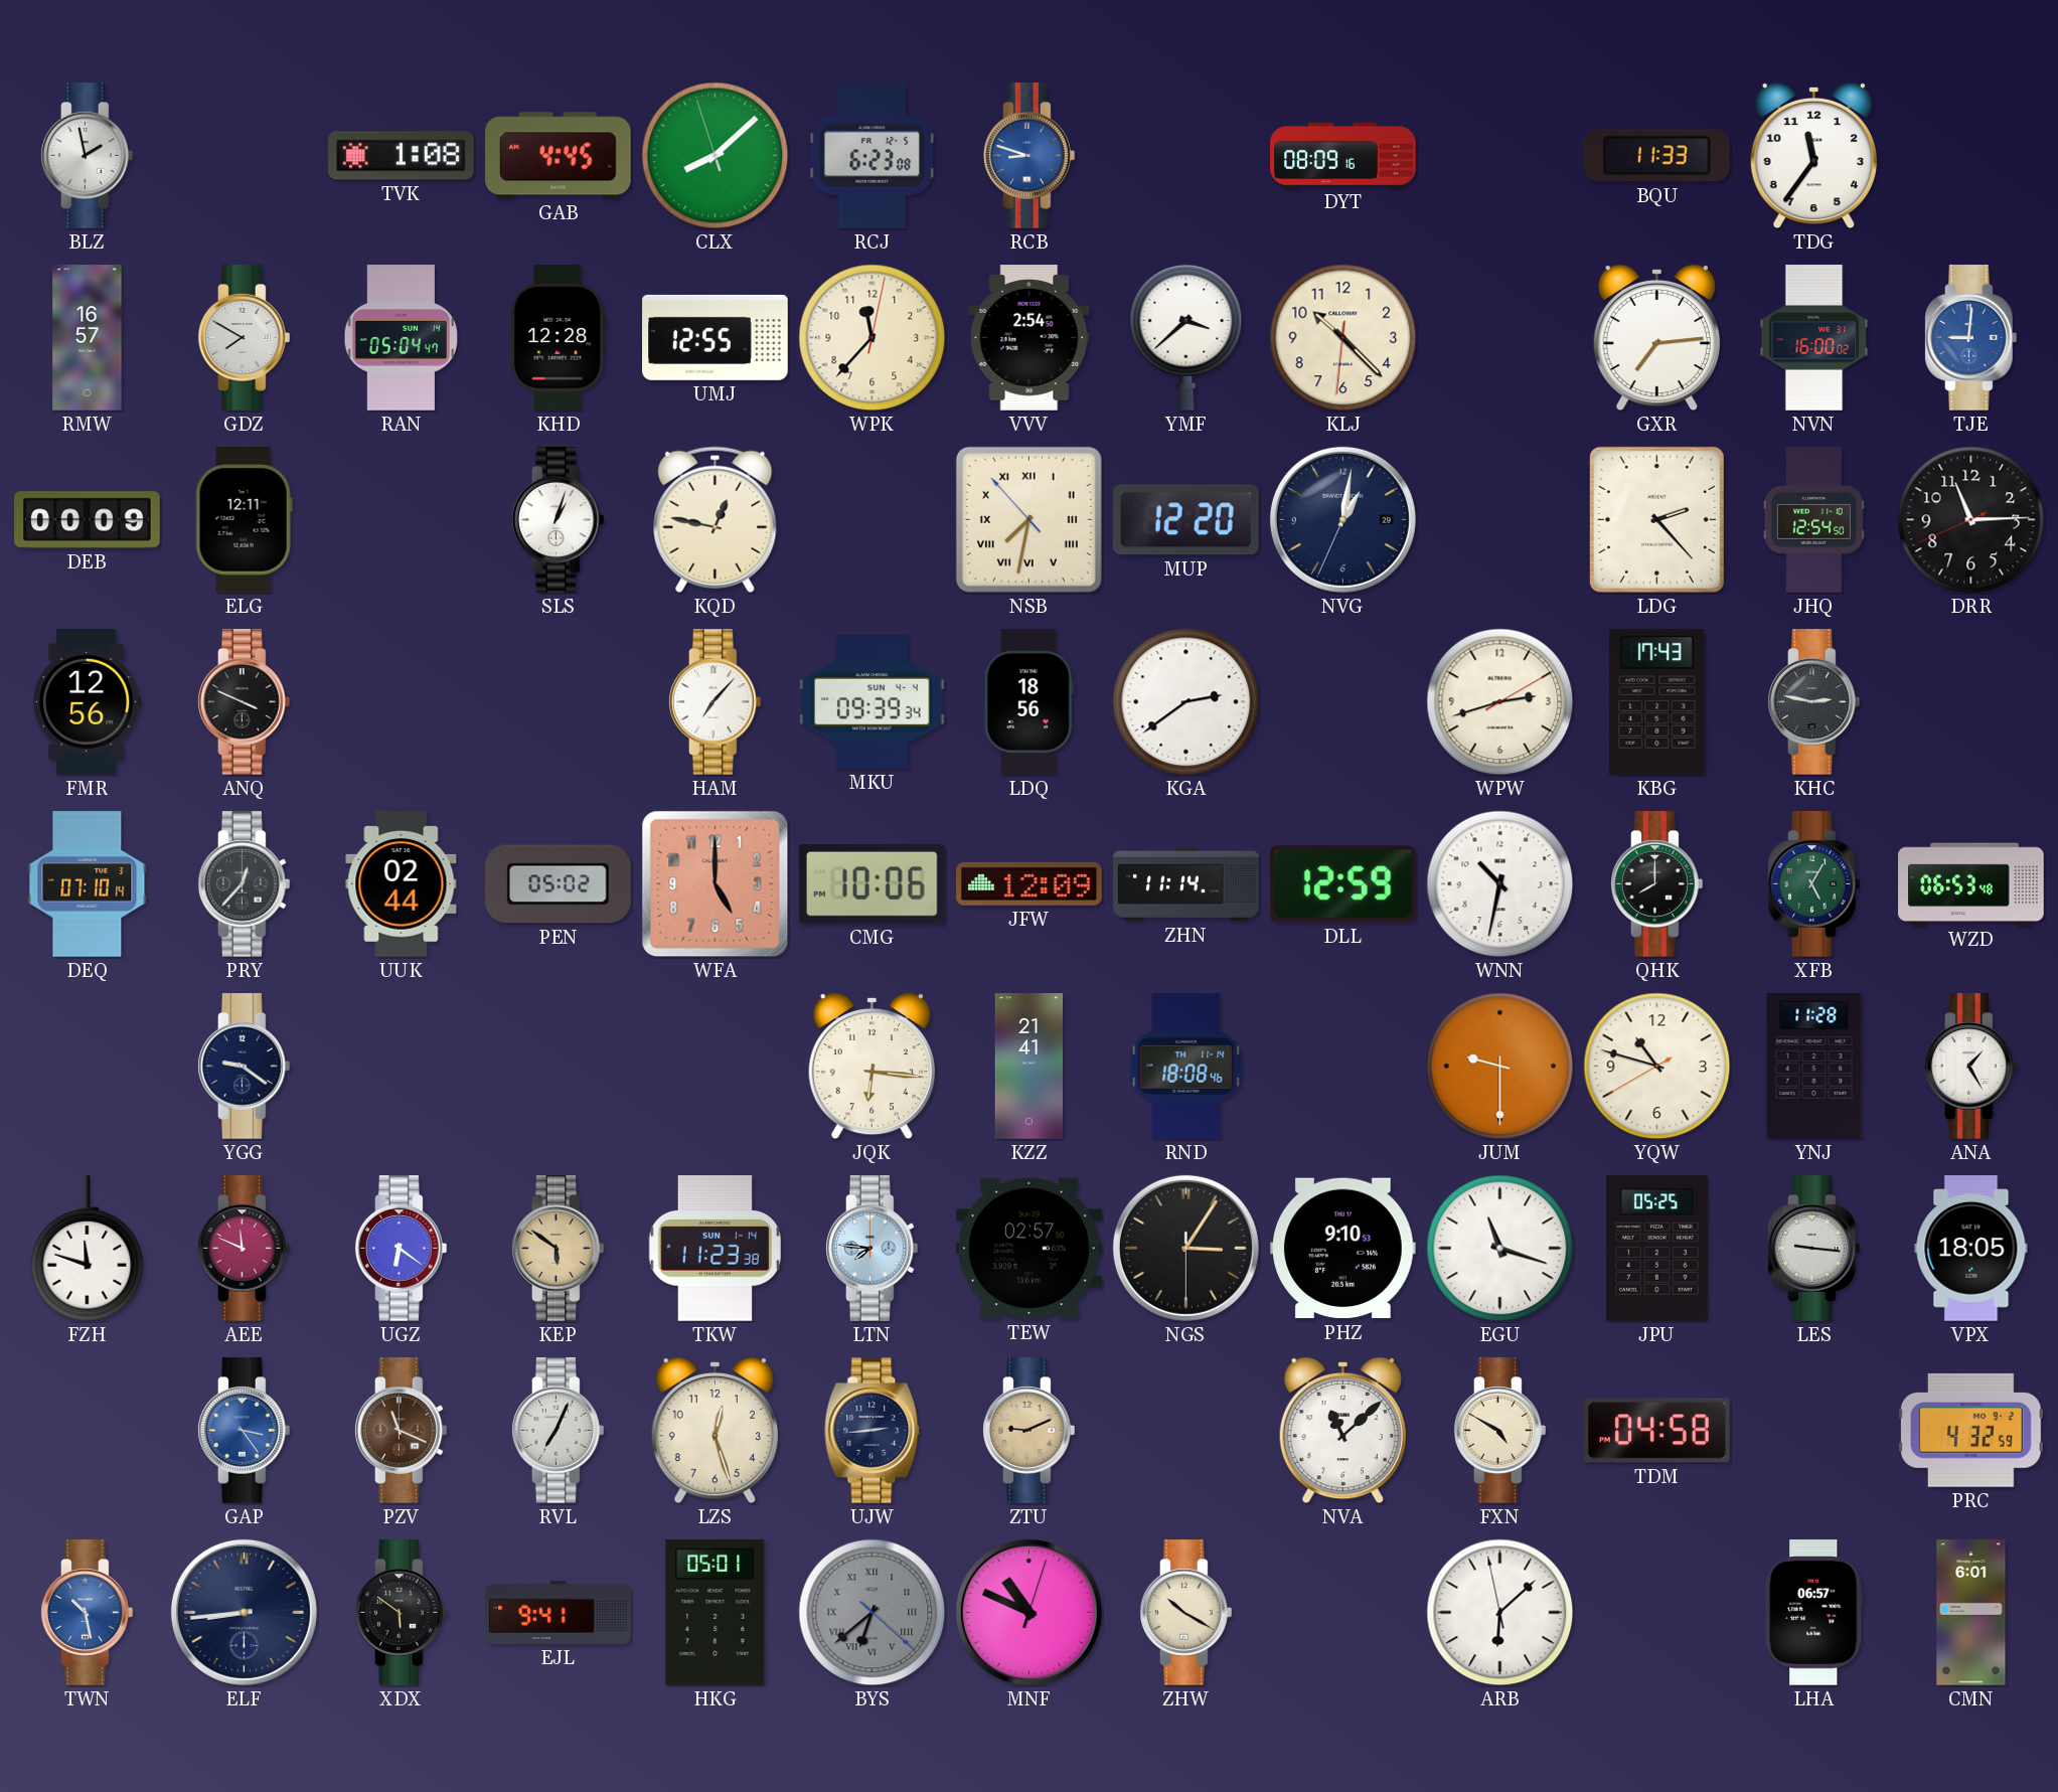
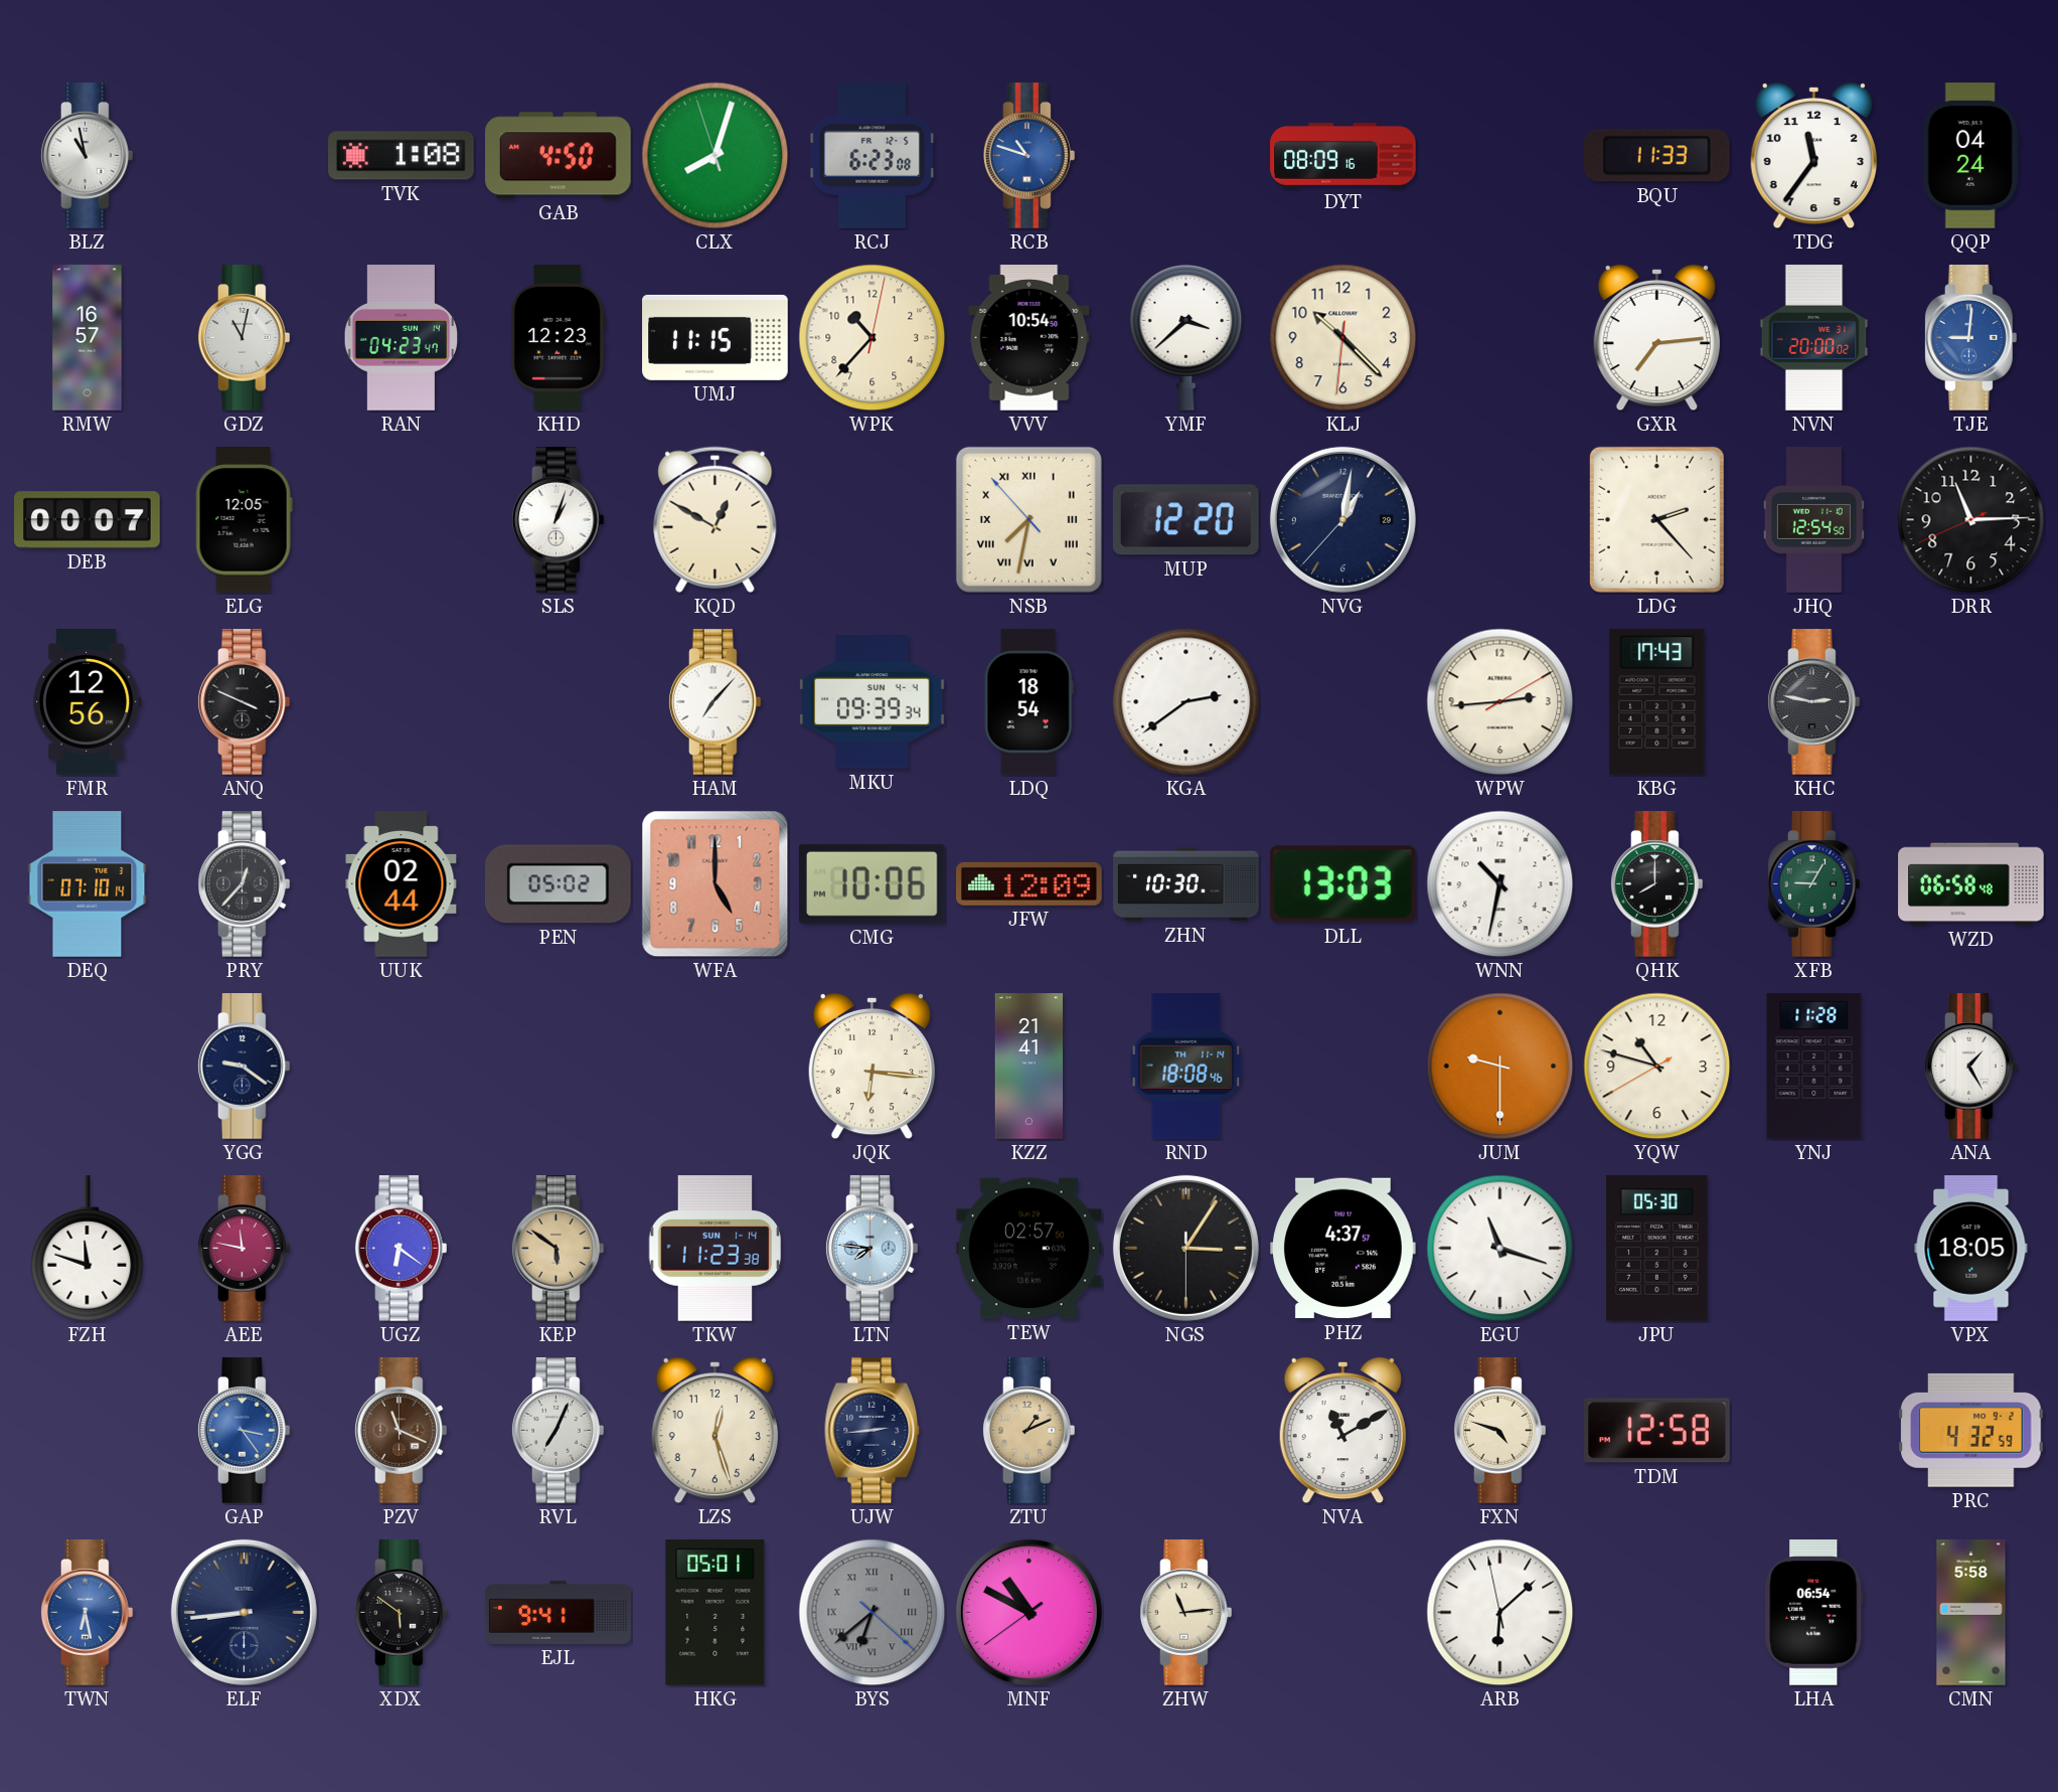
BLZ: 1:58 -> 10:58
GAB: 4:45 -> 4:50
CLX: 8:07 -> 8:02
RCB: 8:48 -> 10:48
QQP: none -> 04:24
GDZ: 7:50 -> 11:02
RAN: 05:04 -> 04:23
KHD: 12:28 -> 12:23
UMJ: 12:55 -> 11:15
WPK: 11:37 -> 10:37
VVV: 2:54 -> 10:54
NVN: 16:00 -> 20:00
DEB: 00:09 -> 00:07
ELG: 12:11 -> 12:05
KQD: 12:47 -> 12:50
NVG: 1:01:34 -> 1:01:37
LDQ: 18:56 -> 18:54
WPW: 2:42 -> 2:44
ZHN: 11:14 -> 10:30
DLL: 12:59 -> 13:03
XFB: 5:05 -> 9:05
WZD: 06:53 -> 06:58
AEE: 11:49 -> 11:47
PHZ: 9:10 -> 4:37
JPU: 05:25 -> 05:30
LES: 9:16 -> none
ZTU: 9:11 -> 1:11
NVA: 11:08 -> 11:10
FXN: 4:50 -> 4:48
TDM: 04:58 -> 12:58
TWN: 10:28 -> 6:28
MNF: 10:49:03 -> 10:49:39
ZHW: 10:20 -> 11:14
LHA: 06:57 -> 06:54
CMN: 6:01 -> 5:58
